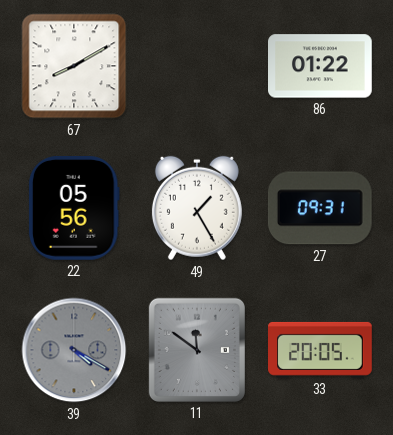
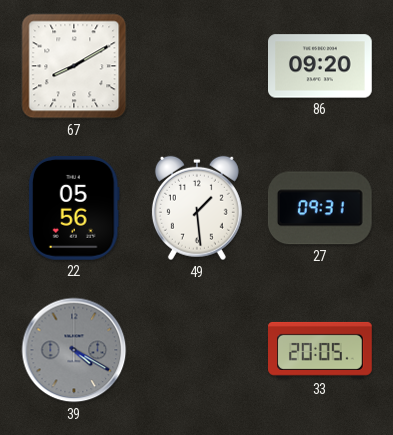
86: 01:22 -> 09:20
49: 1:25 -> 1:29
11: 11:51 -> none
